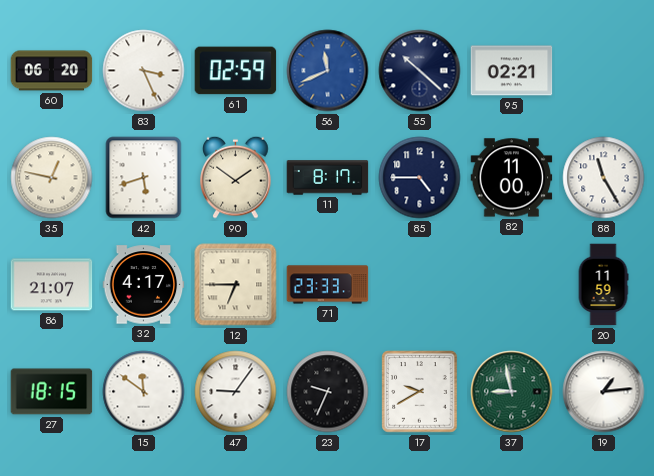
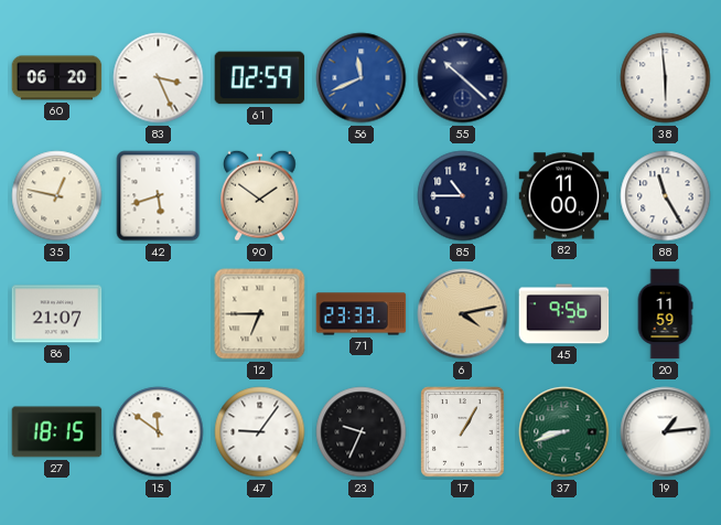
95: 02:21 -> none
38: none -> 5:59
11: 8:17 -> none
85: 4:45 -> 10:45
32: 4:17 -> none
6: none -> 4:13
45: none -> 9:56
17: 9:40 -> 1:05
37: 8:58 -> 8:42
